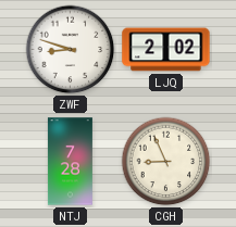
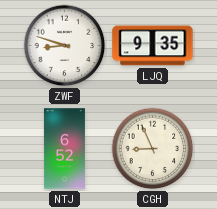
LJQ: 2:02 -> 9:35
NTJ: 7:28 -> 6:52
